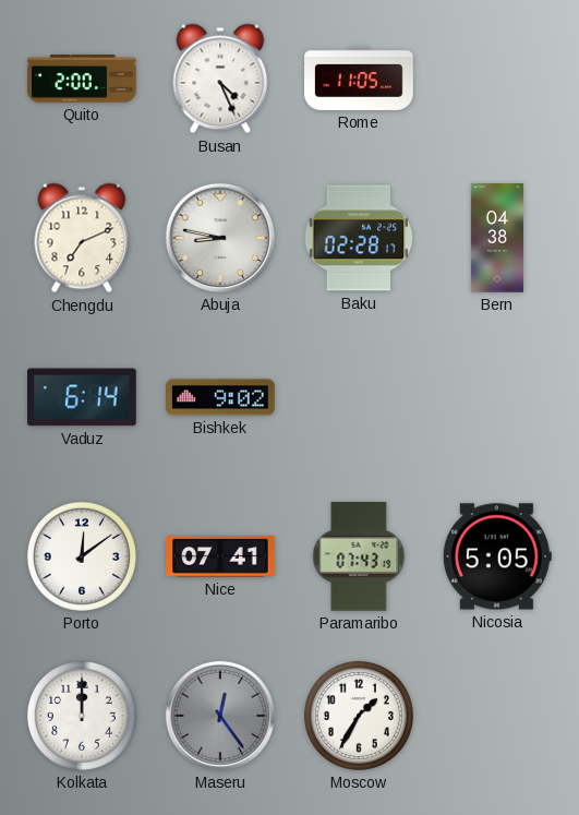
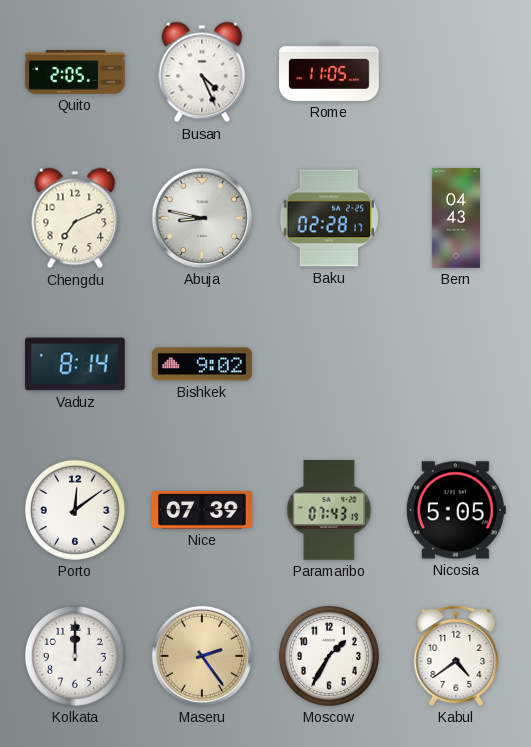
Quito: 2:00 -> 2:05
Bern: 04:38 -> 04:43
Vaduz: 6:14 -> 8:14
Nice: 07:41 -> 07:39
Maseru: 12:24 -> 2:24
Maseru dial: grey -> champagne
Kabul: none -> 4:39
